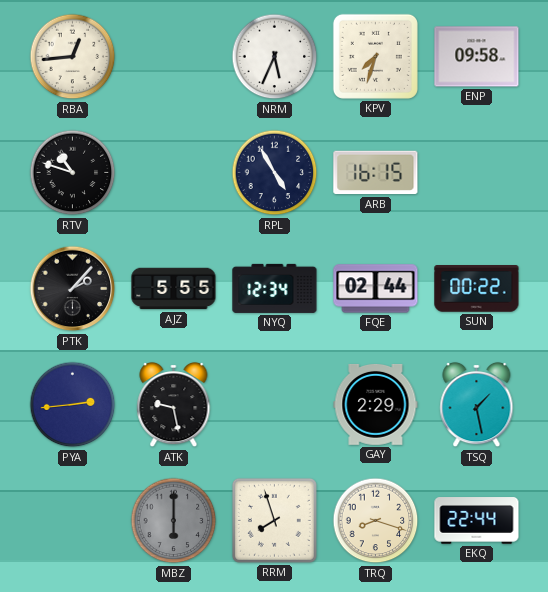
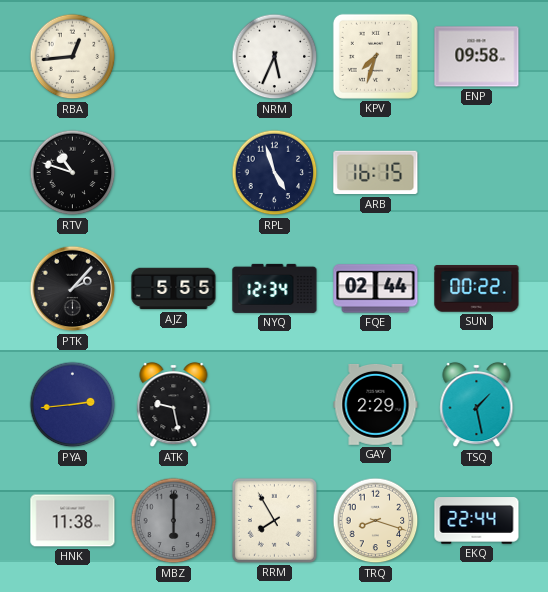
RPL: 4:55 -> 4:57
HNK: none -> 11:38
RRM: 7:57 -> 7:55
